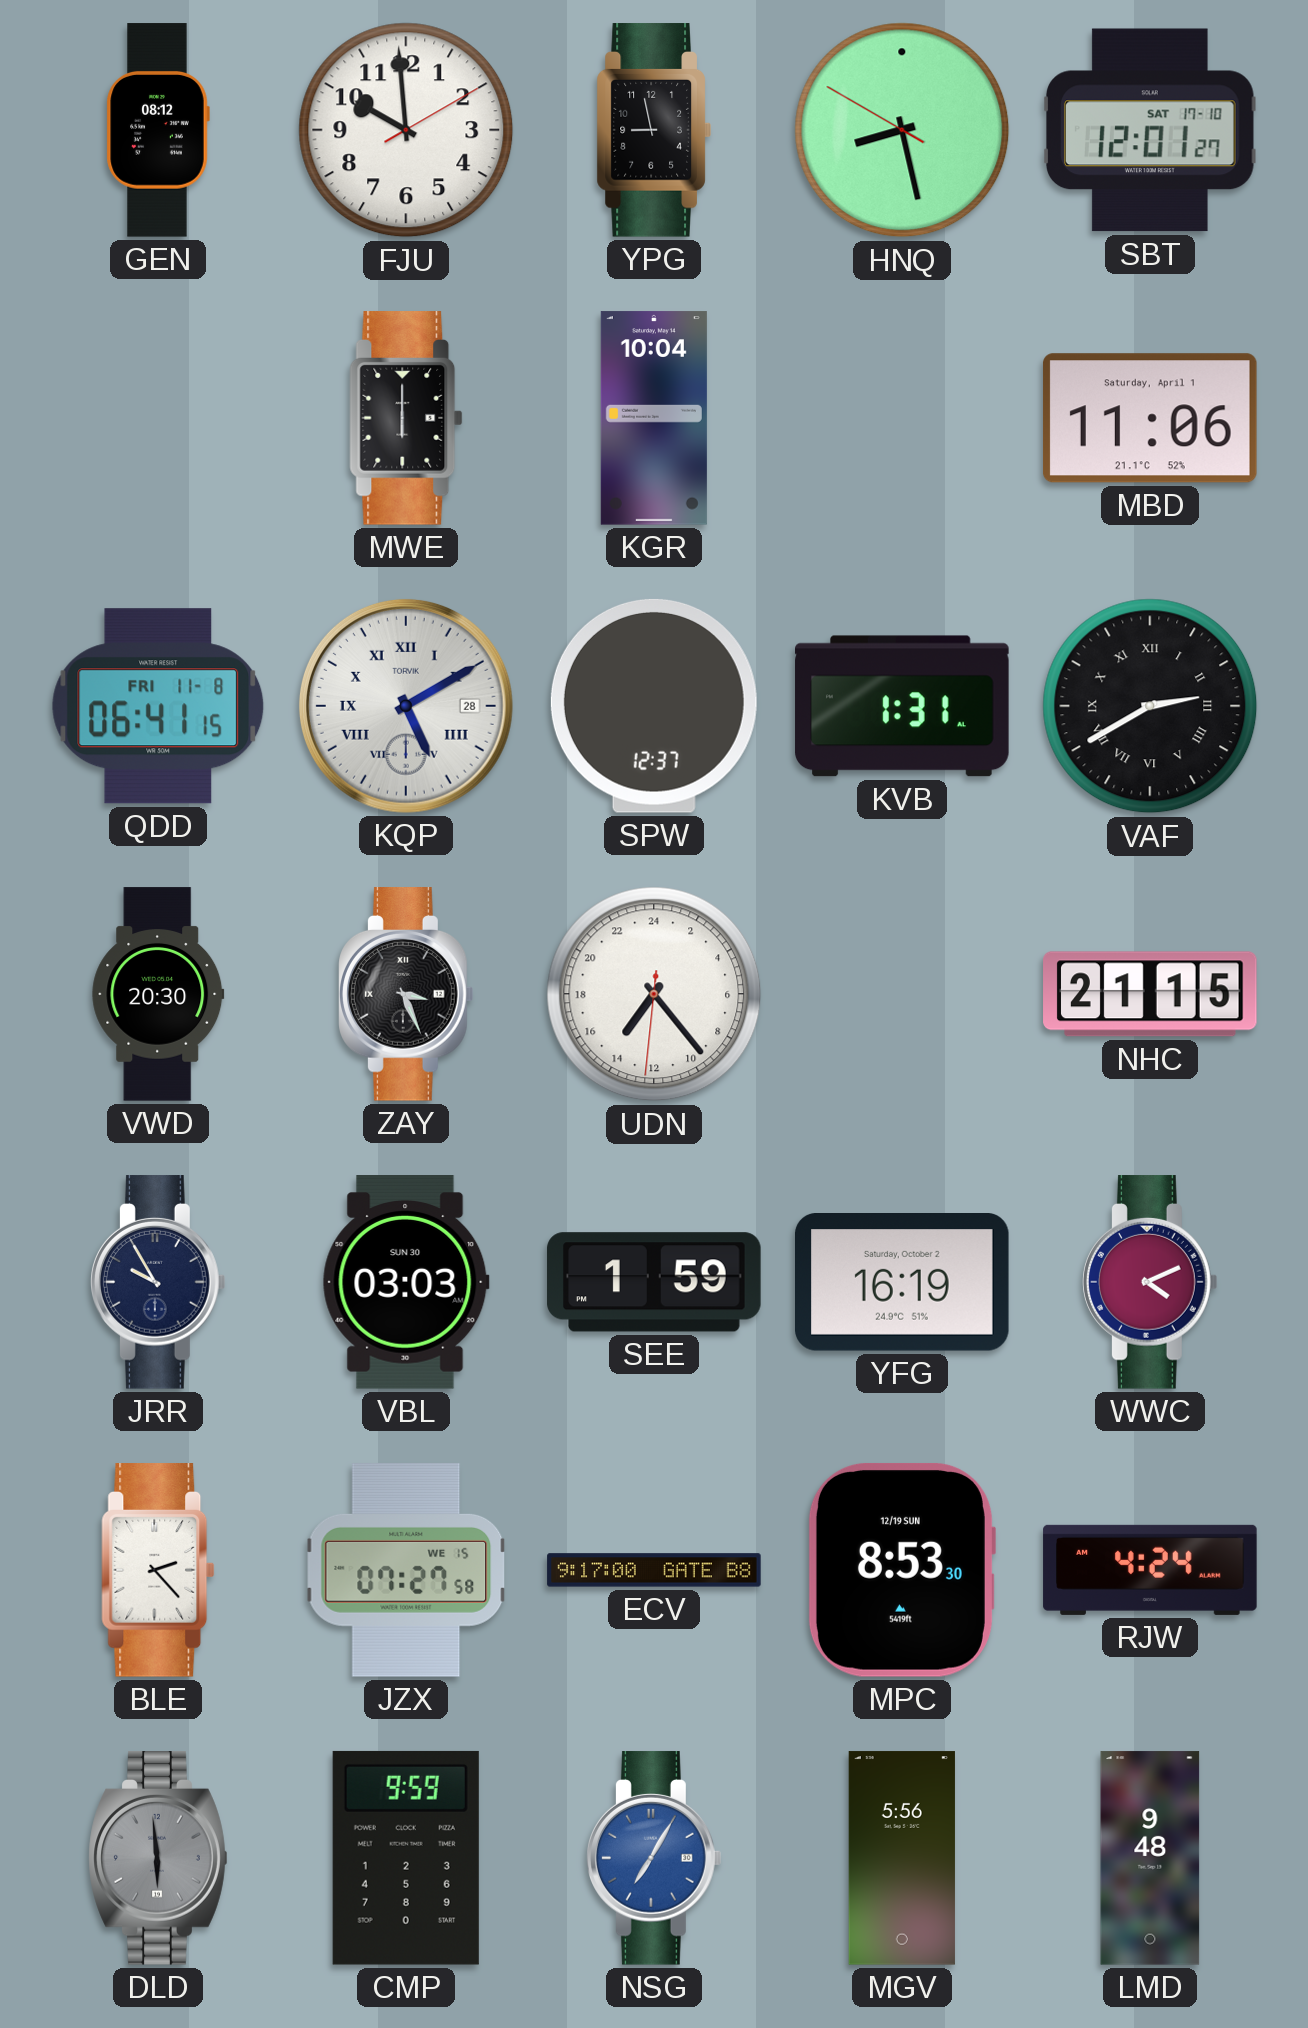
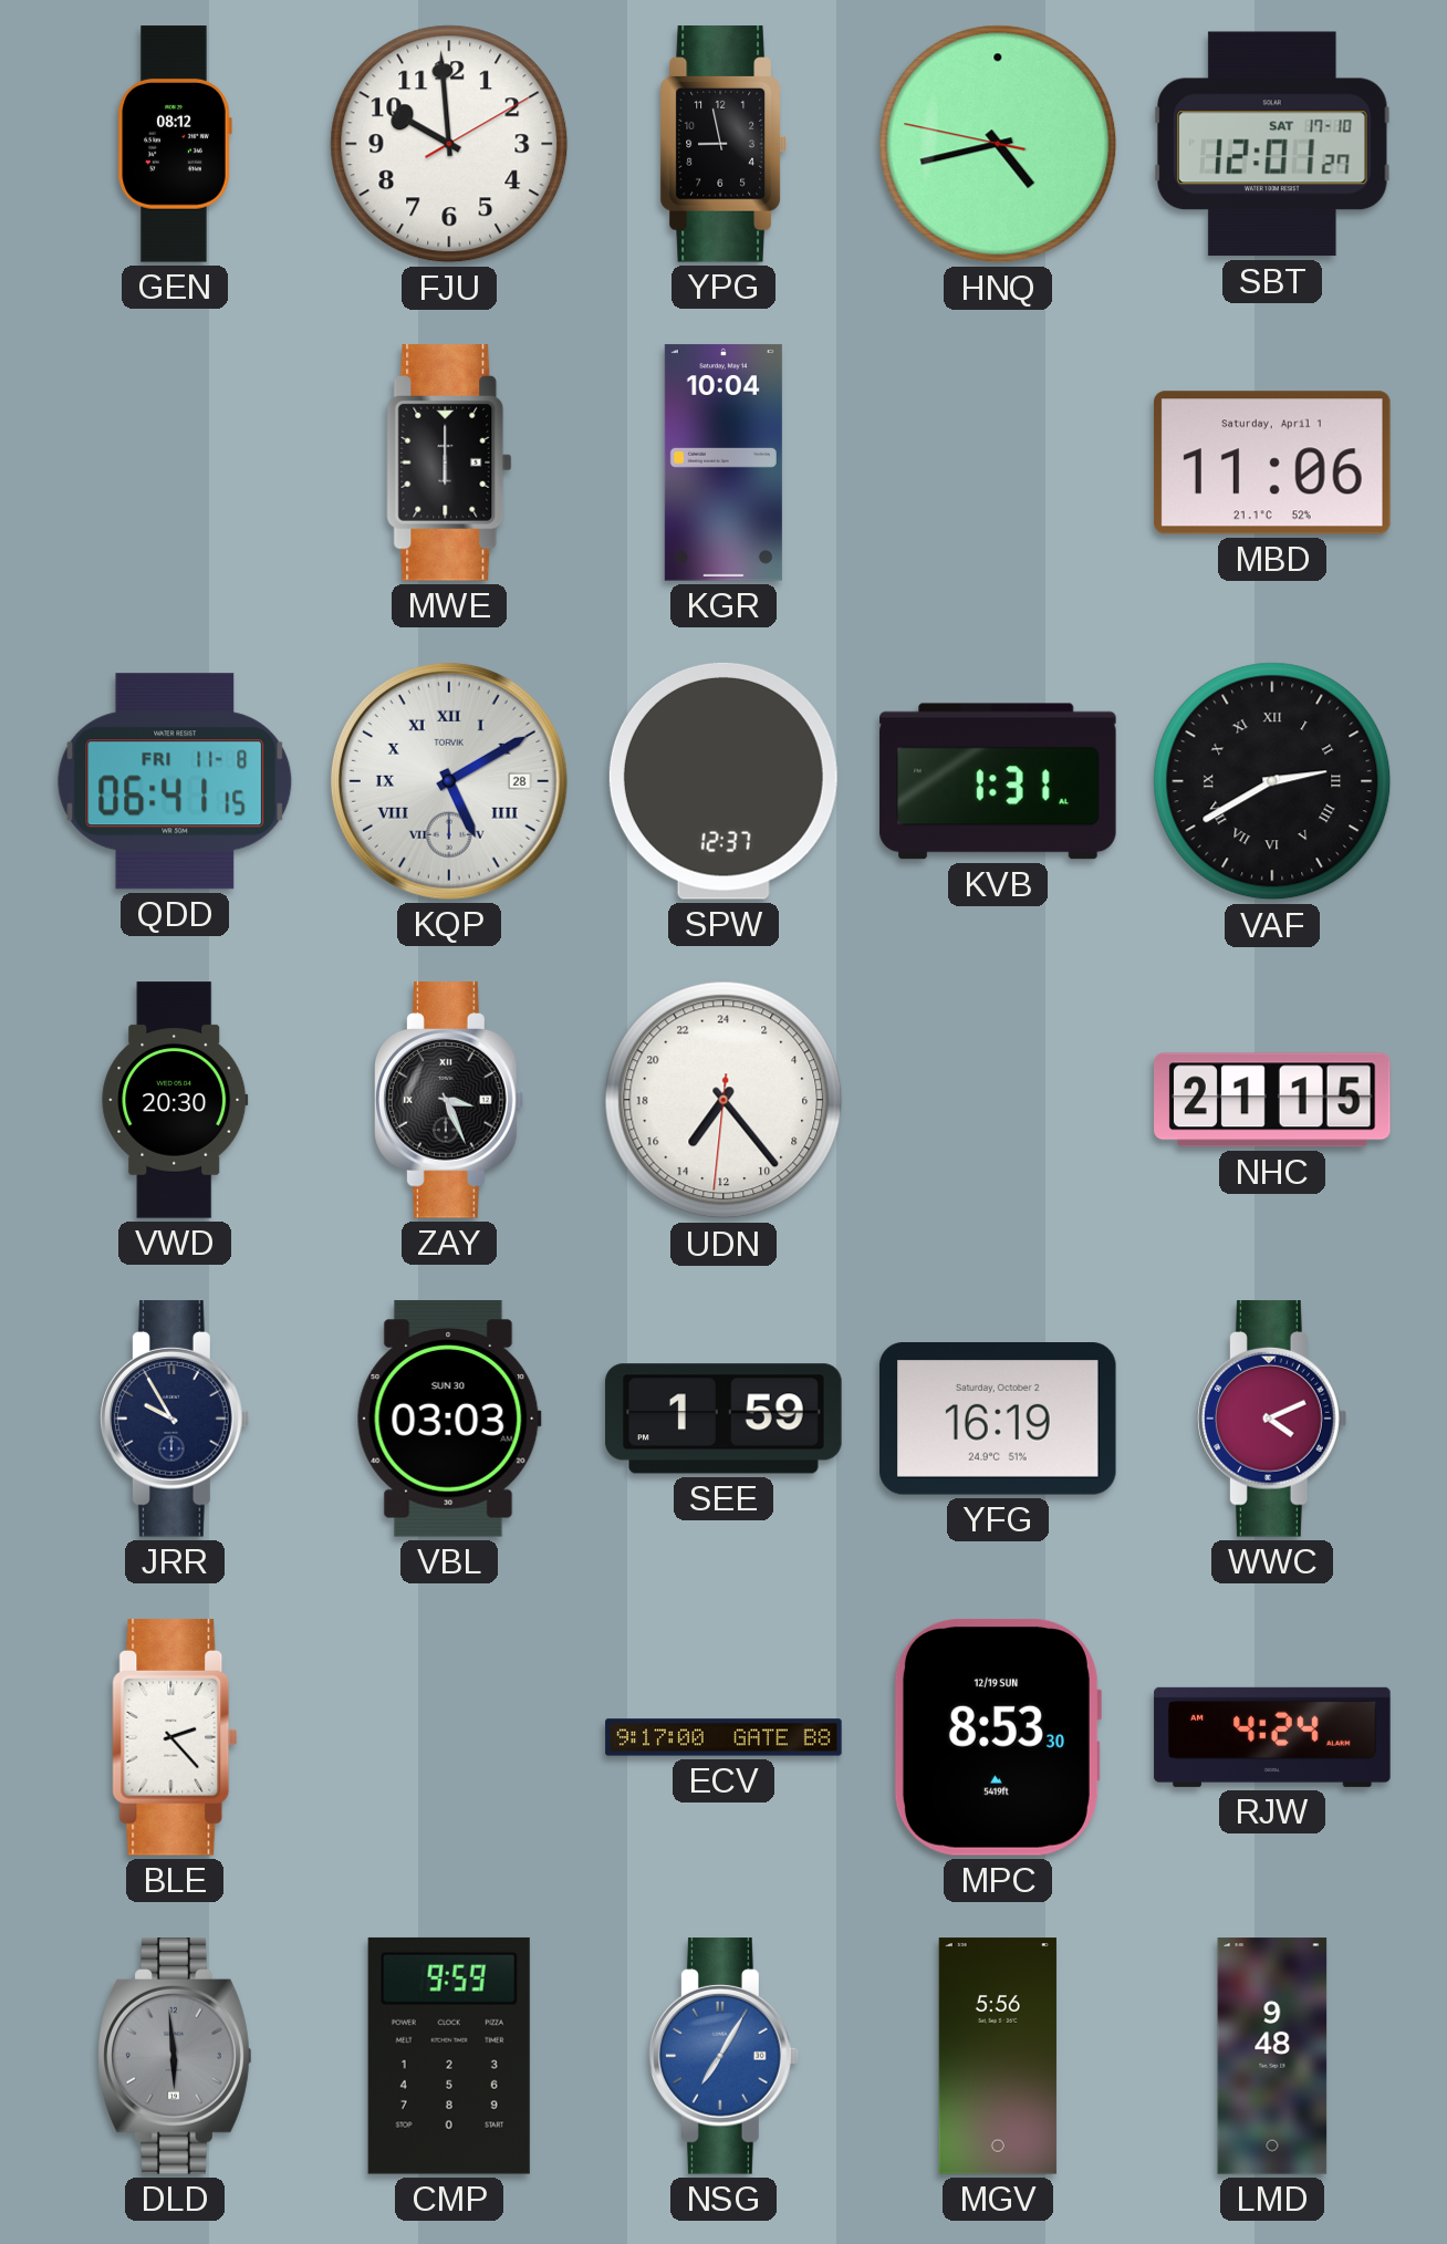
HNQ: 8:27 -> 4:42
JZX: 07:27 -> none
